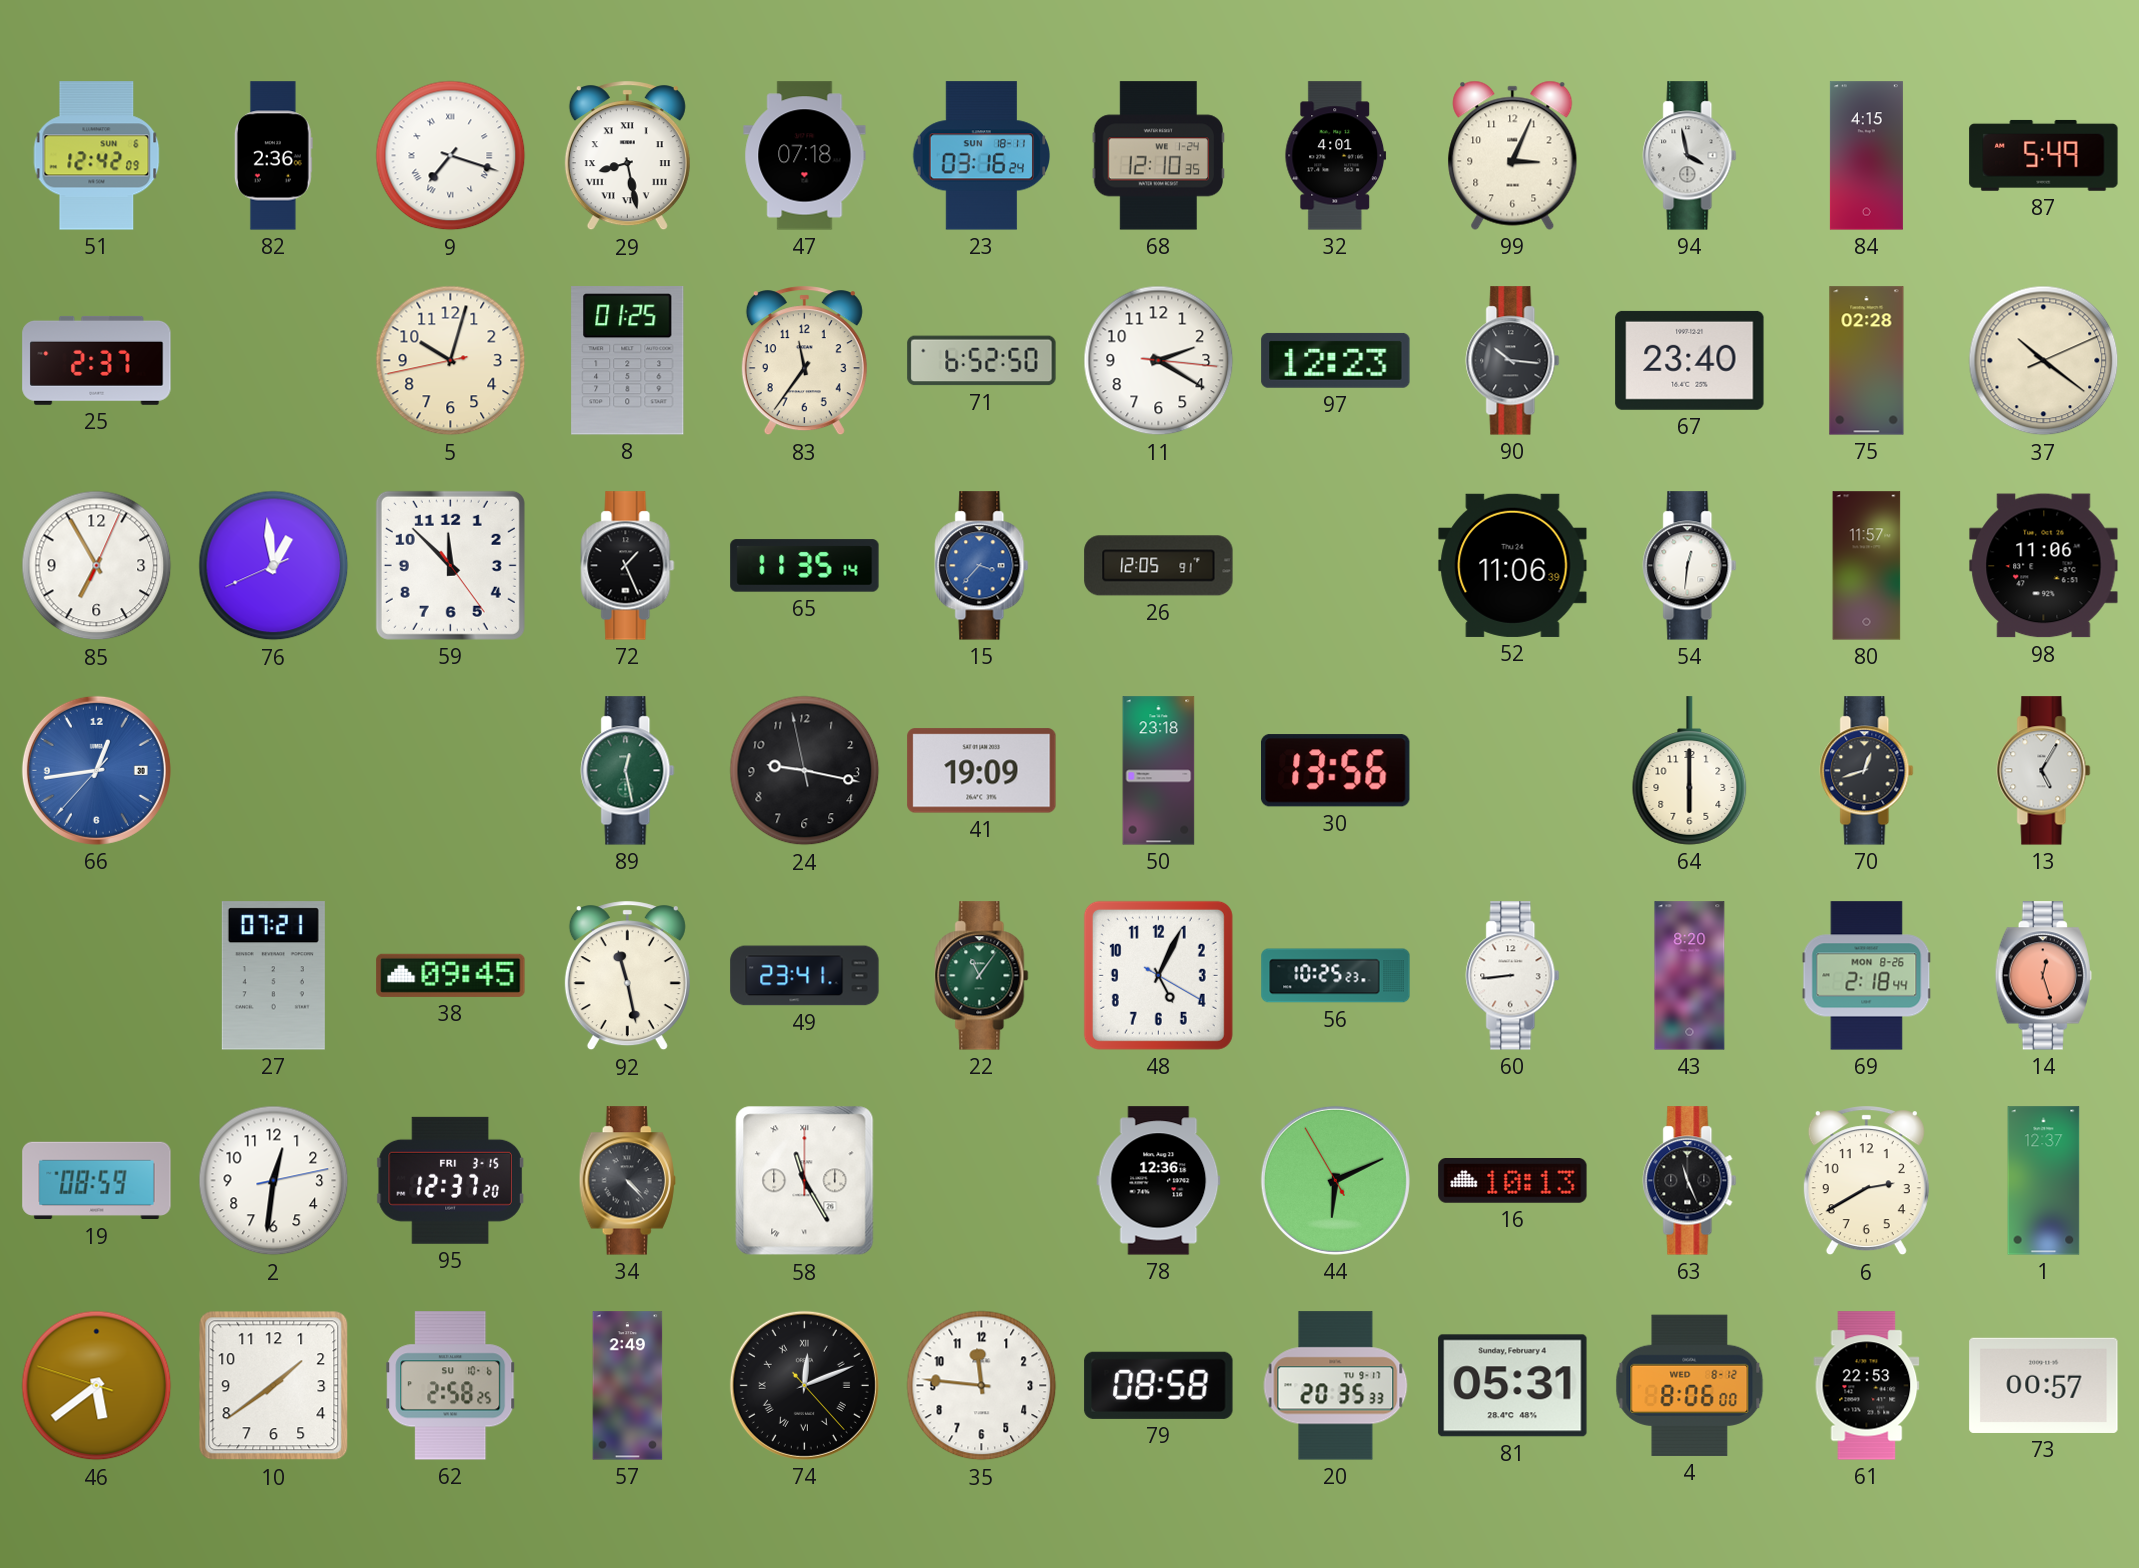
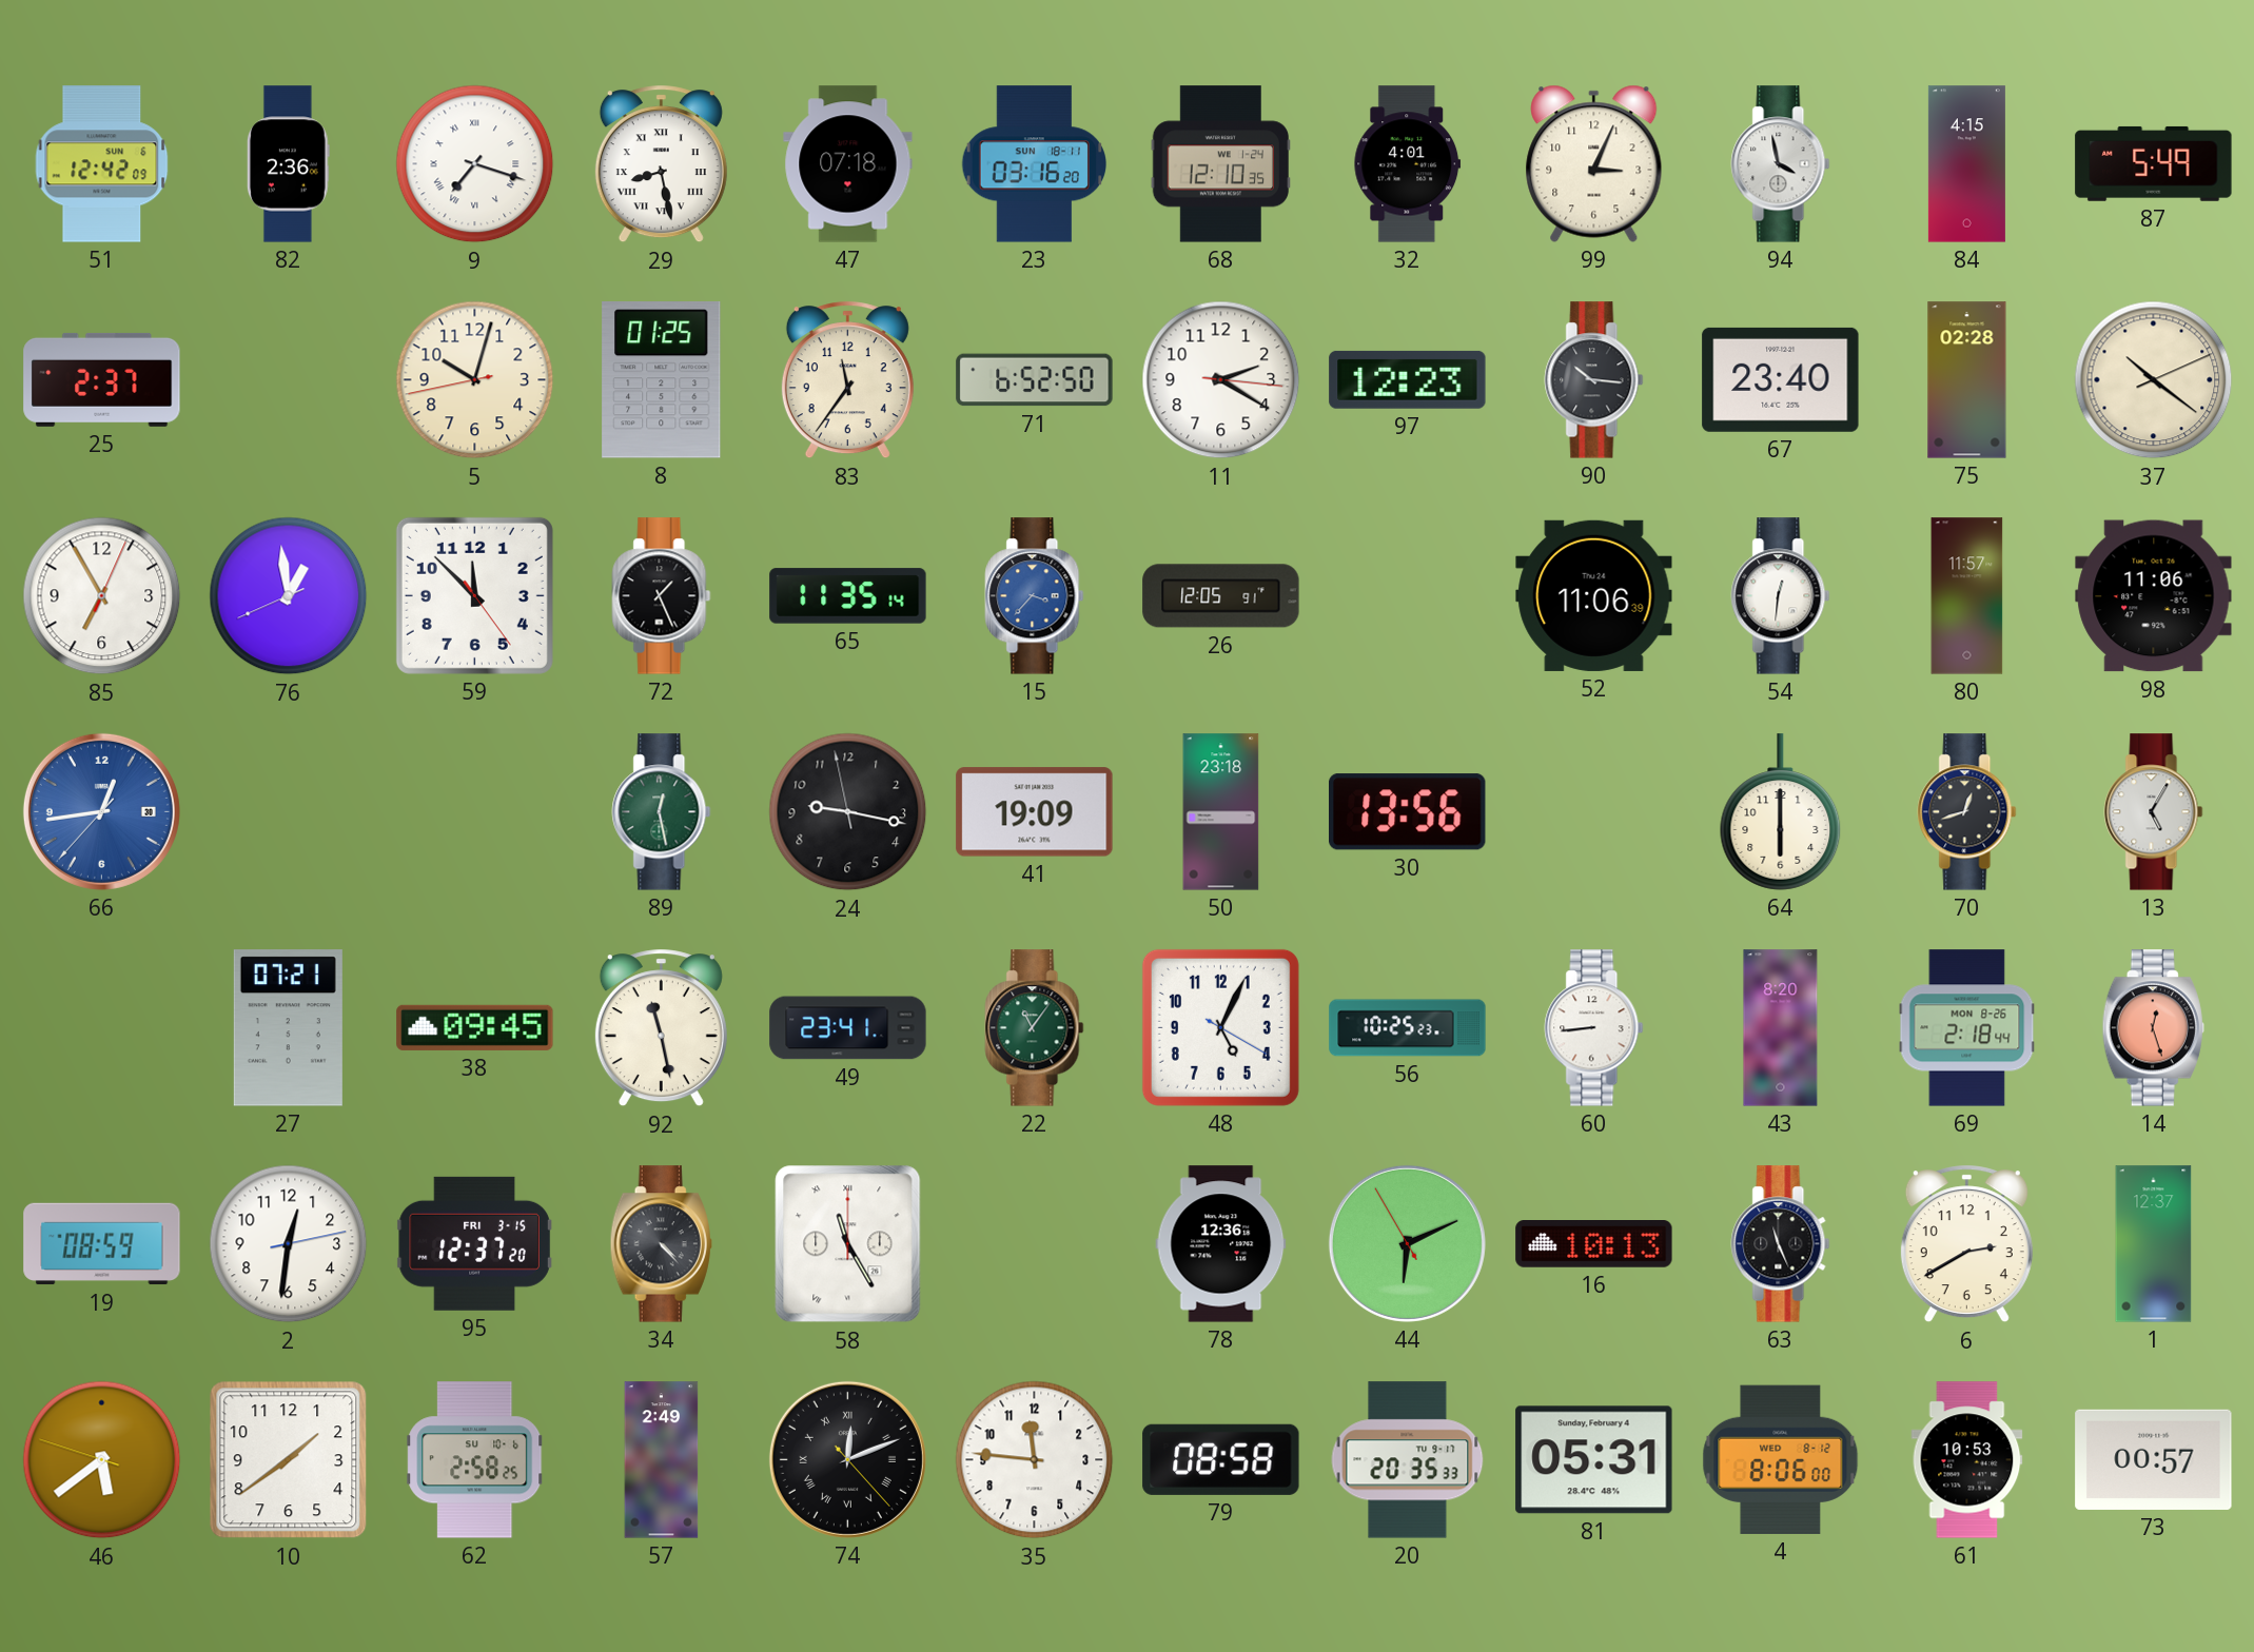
23: 03:16:24 -> 03:16:20
61: 22:53 -> 10:53
